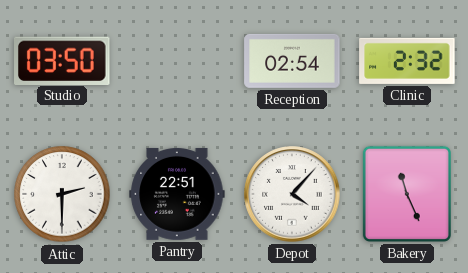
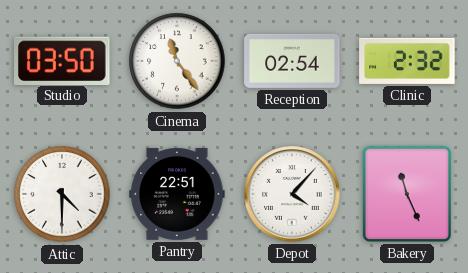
Cinema: none -> 11:24
Attic: 2:30 -> 4:30
